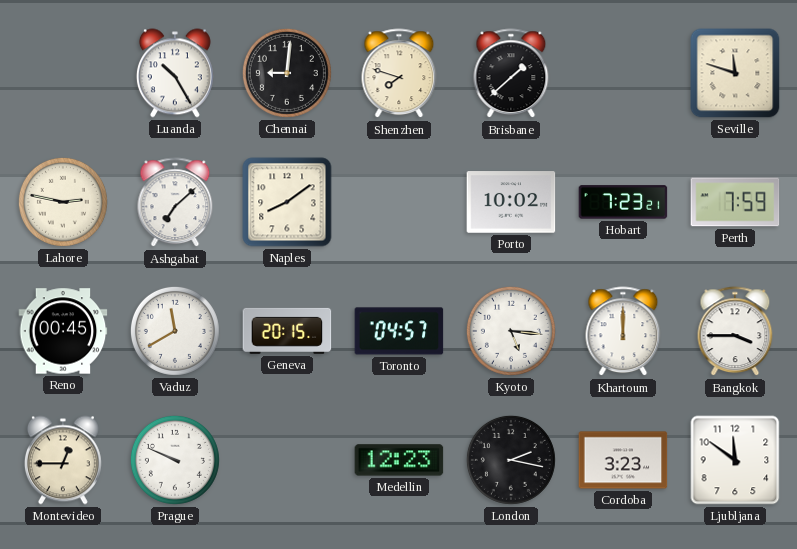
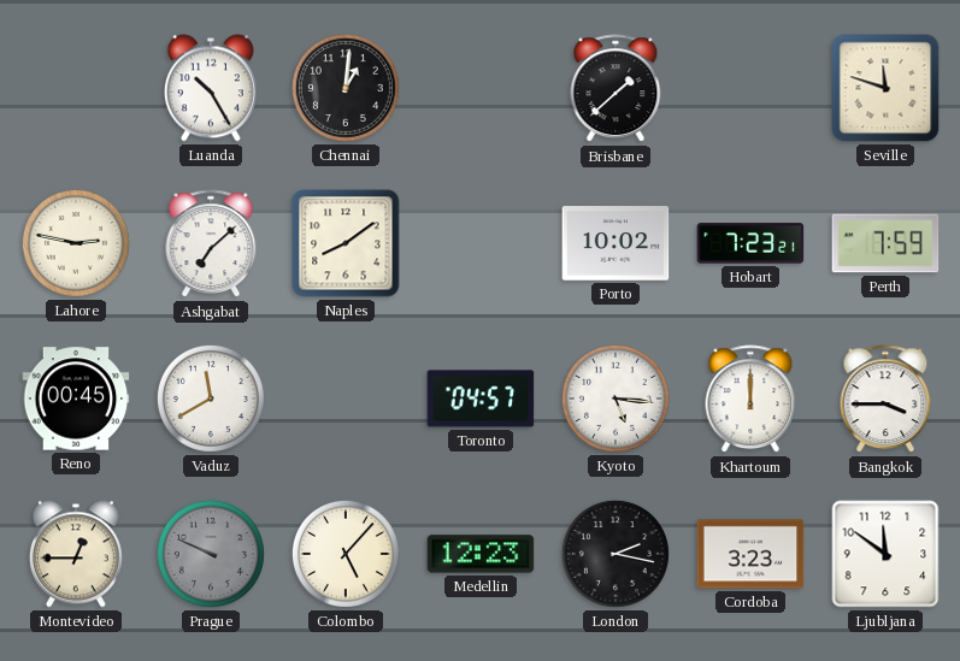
Chennai: 9:01 -> 1:01
Shenzhen: 7:48 -> none
Geneva: 20:15 -> none
Prague dial: white -> grey
Colombo: none -> 5:07
